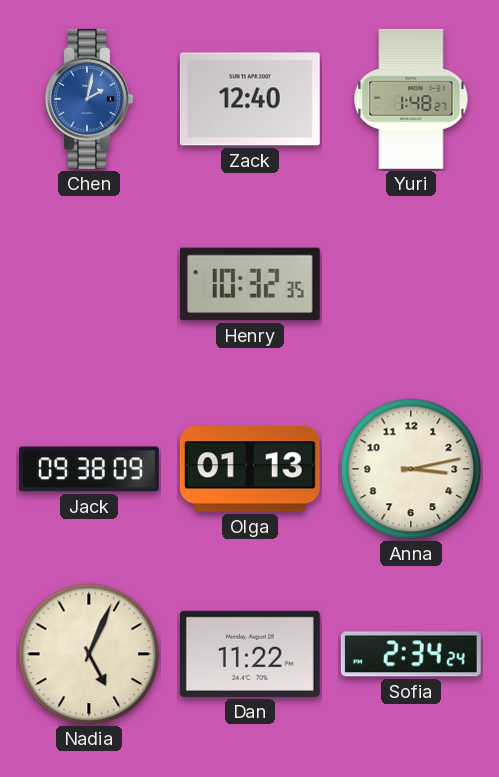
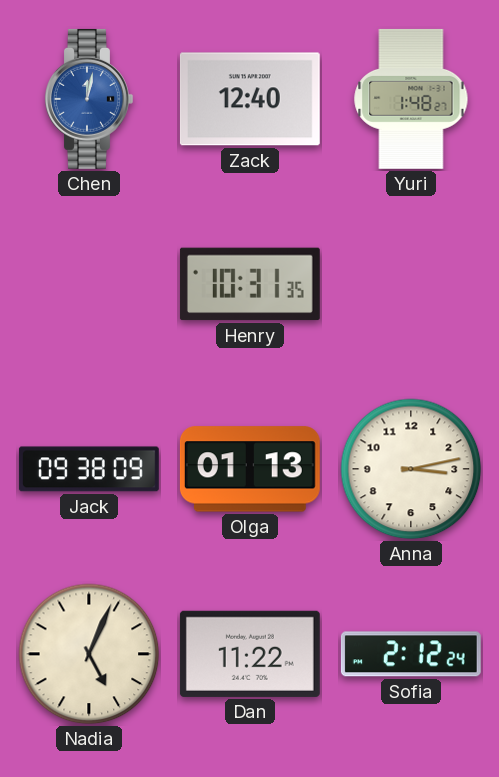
Chen: 2:02 -> 12:02
Henry: 10:32 -> 10:31
Sofia: 2:34 -> 2:12
